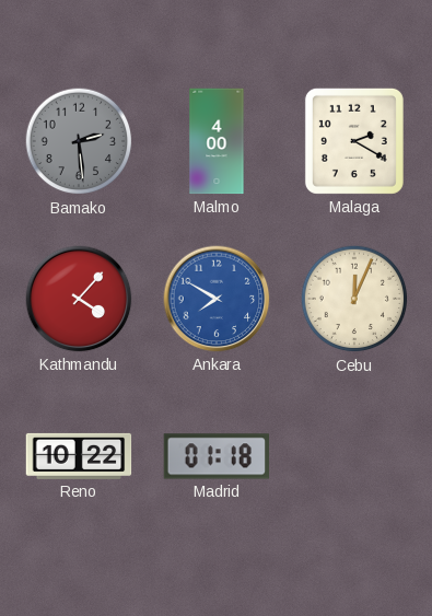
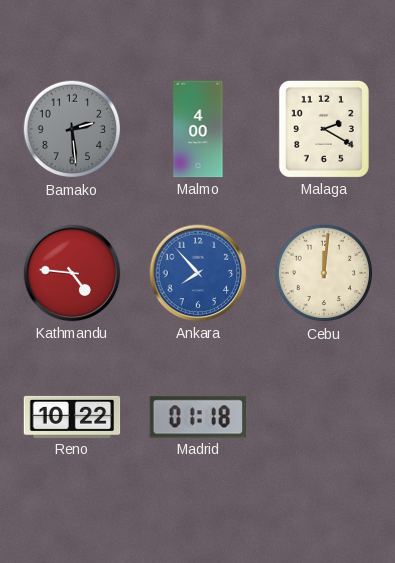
Kathmandu: 4:07 -> 4:46
Ankara: 7:50 -> 7:53
Cebu: 12:04 -> 12:01
